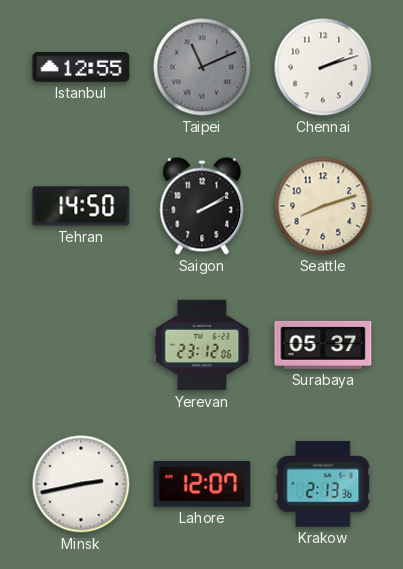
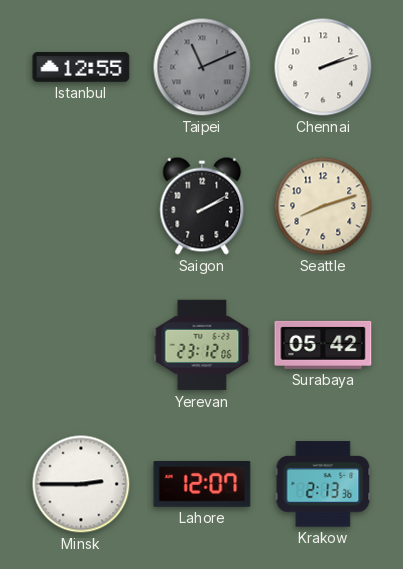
Tehran: 14:50 -> none
Surabaya: 05:37 -> 05:42
Minsk: 2:43 -> 2:45
